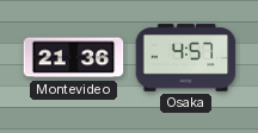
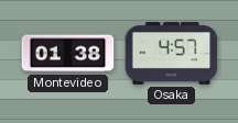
Montevideo: 21:36 -> 01:38
